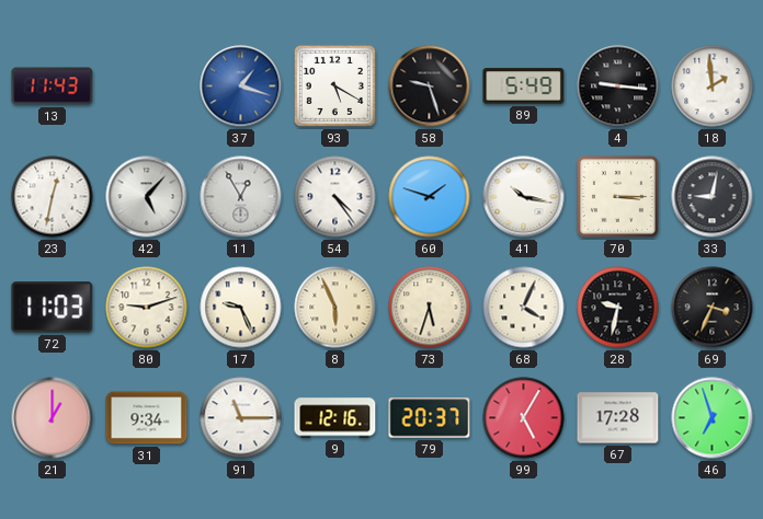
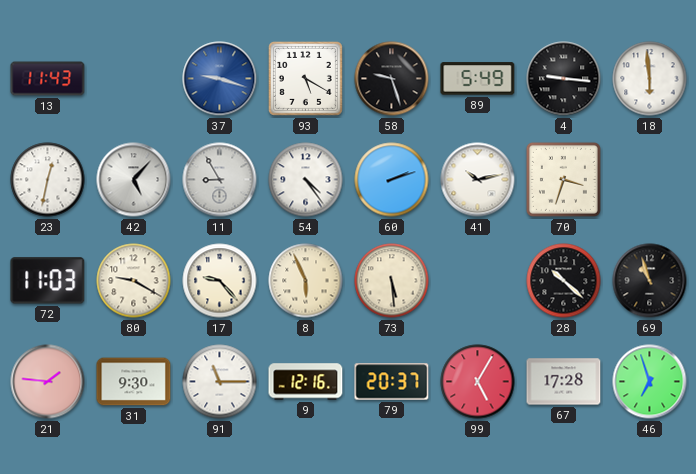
37: 1:18 -> 9:18
18: 1:59 -> 5:59
11: 12:55 -> 8:55
60: 1:48 -> 2:12
41: 10:17 -> 10:13
70: 3:15 -> 3:33
33: 9:02 -> none
80: 9:12 -> 9:20
17: 9:26 -> 9:23
73: 5:33 -> 5:29
68: 4:04 -> none
28: 9:32 -> 10:22
69: 3:34 -> 10:57
21: 1:00 -> 1:46
31: 9:34 -> 9:30
